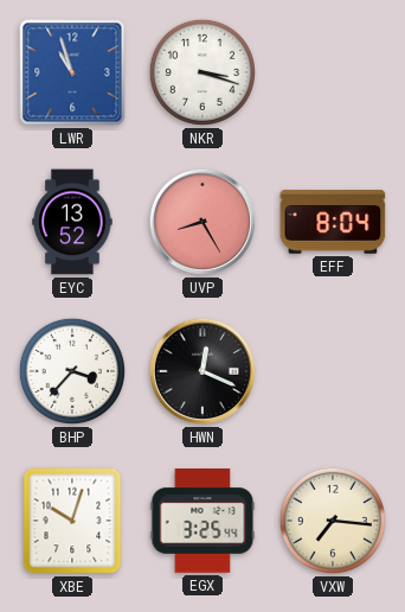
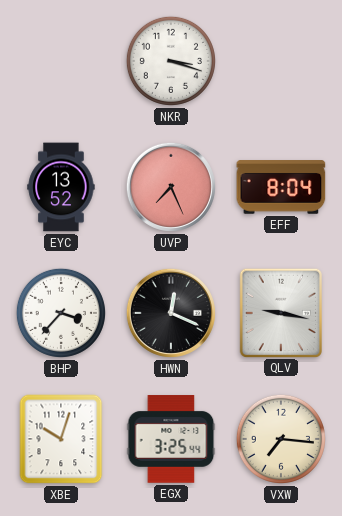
LWR: 10:57 -> none
UVP: 8:25 -> 7:26
QLV: none -> 9:17
